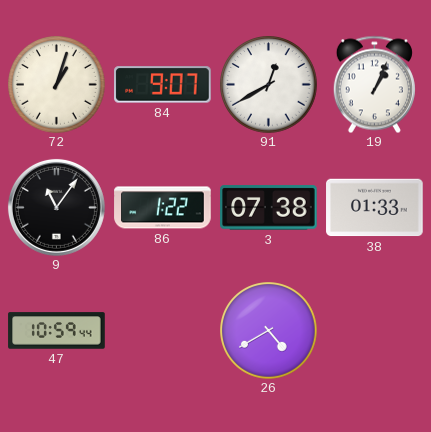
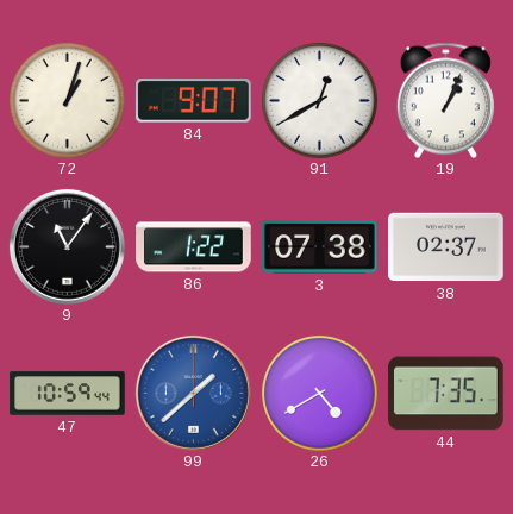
38: 01:33 -> 02:37
99: none -> 1:38
44: none -> 7:35
